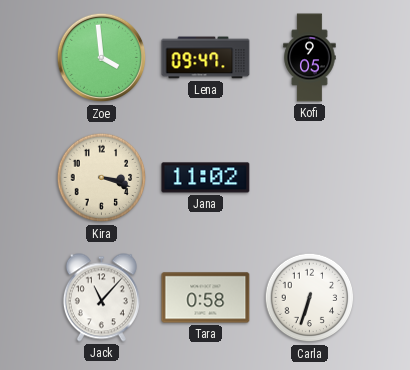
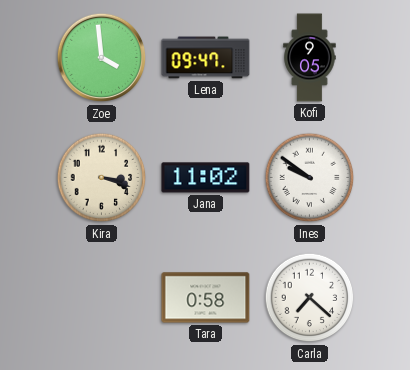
Ines: none -> 9:51
Jack: 11:07 -> none
Carla: 6:33 -> 7:22
